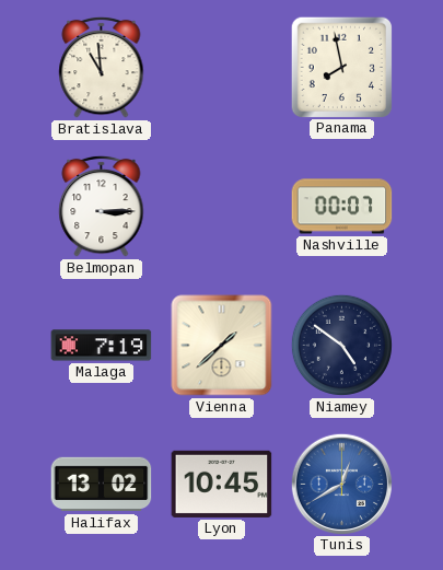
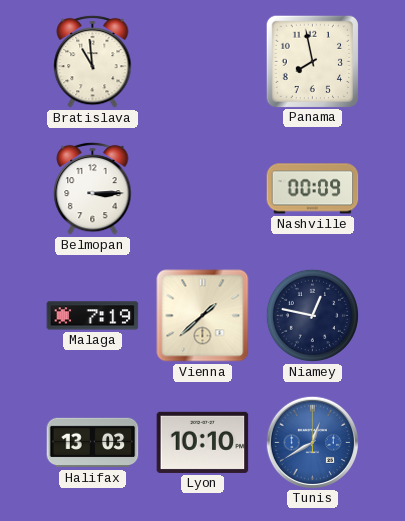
Nashville: 00:07 -> 00:09
Niamey: 4:51 -> 12:47
Halifax: 13:02 -> 13:03
Lyon: 10:45 -> 10:10
